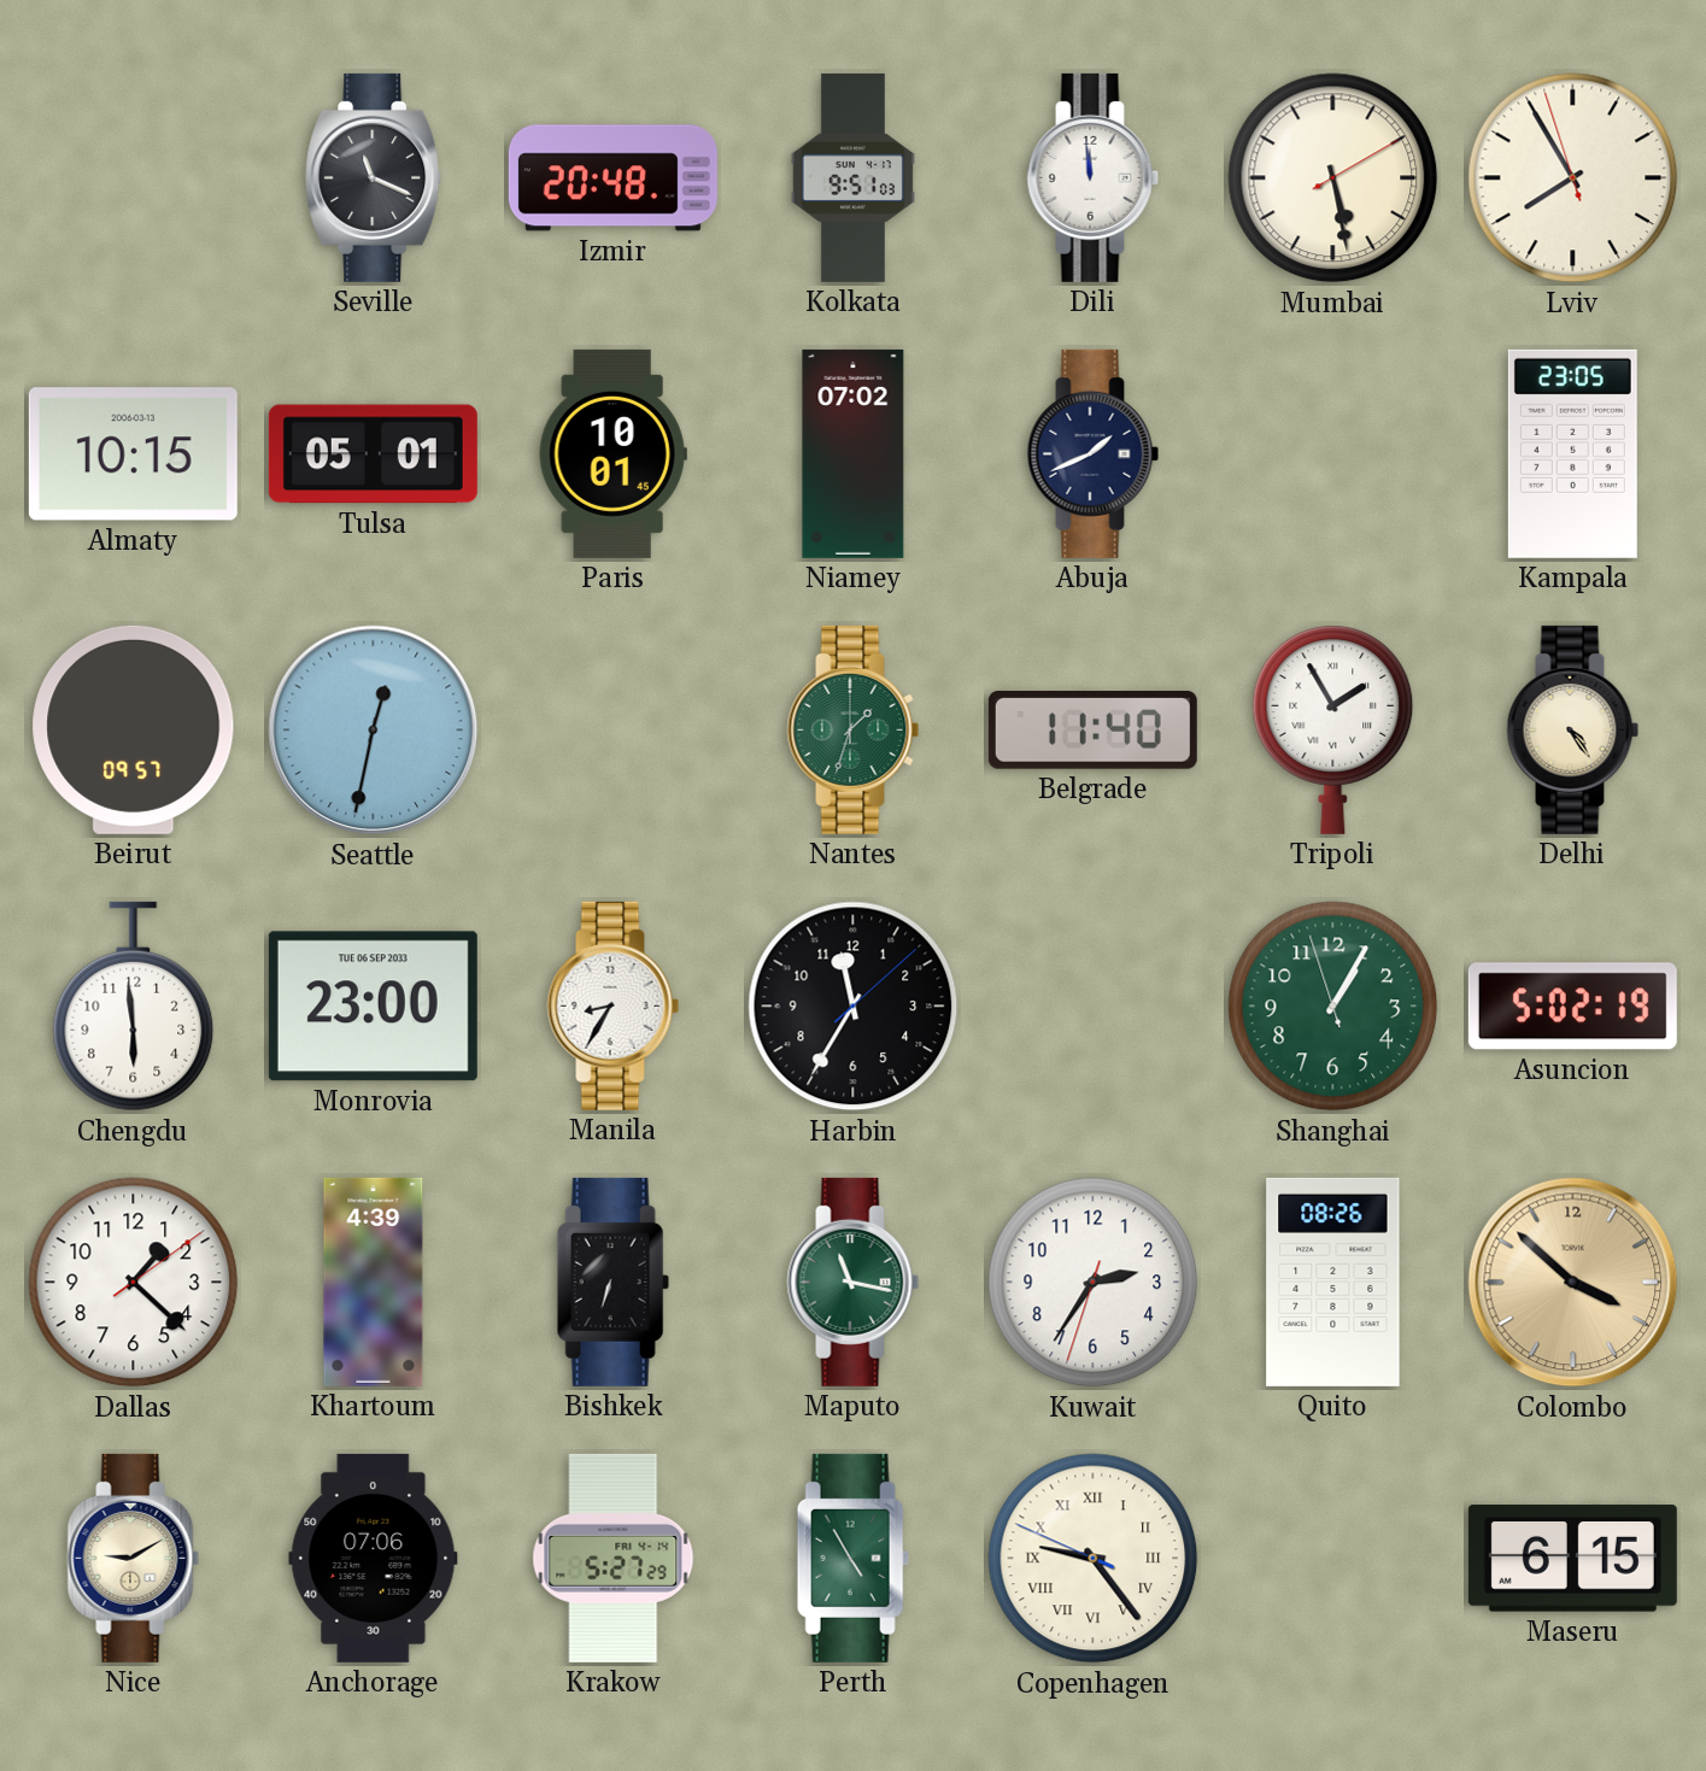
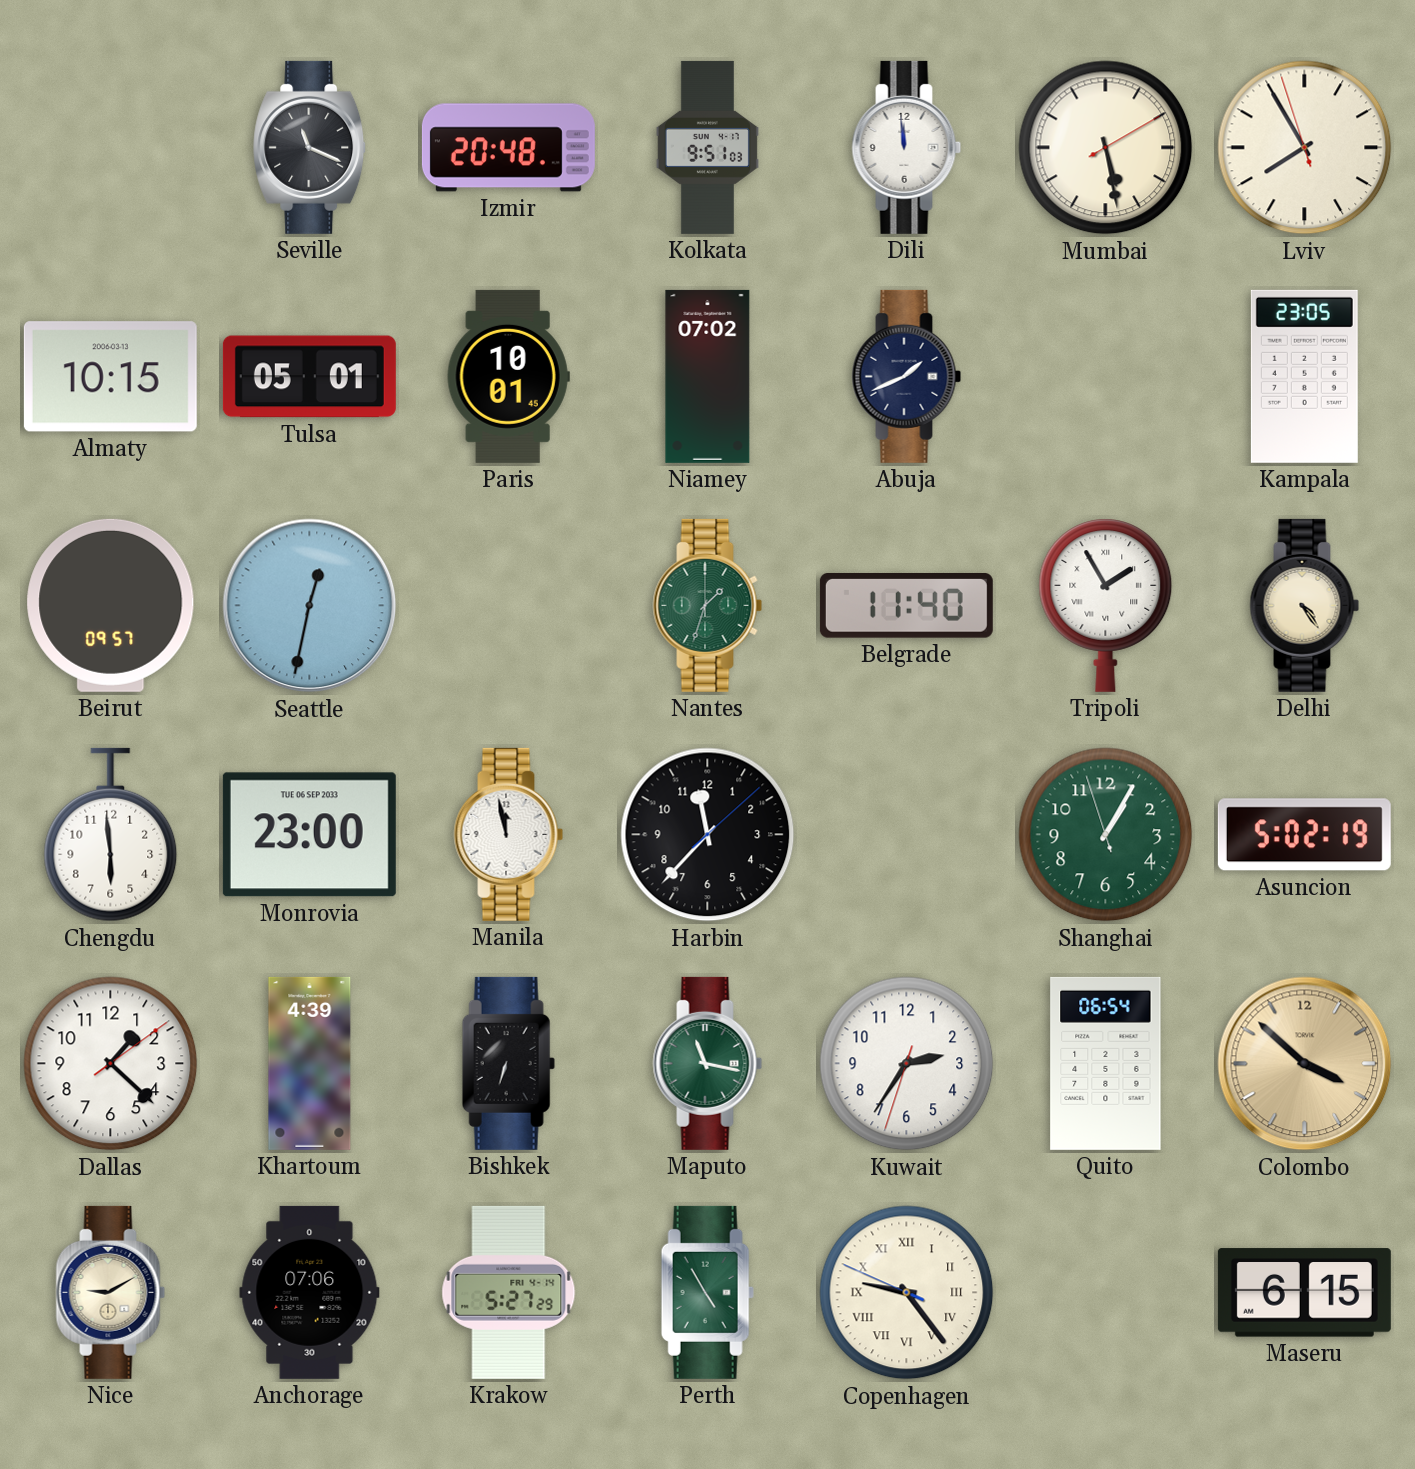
Manila: 8:35 -> 11:58
Harbin: 11:35 -> 11:37
Quito: 08:26 -> 06:54
